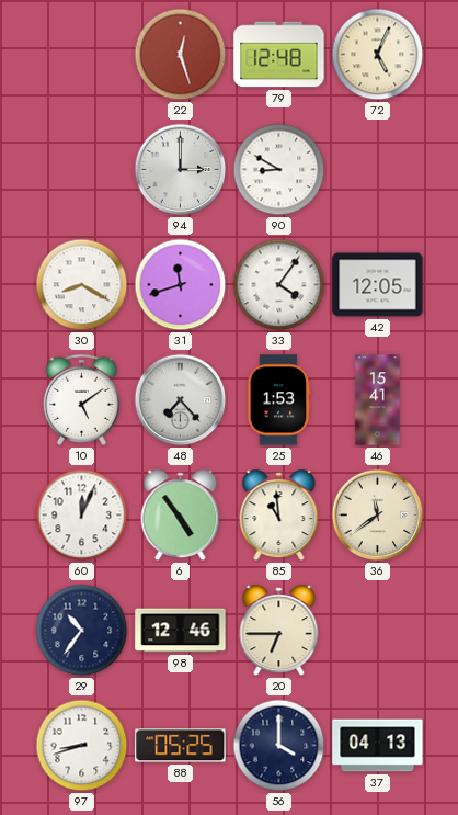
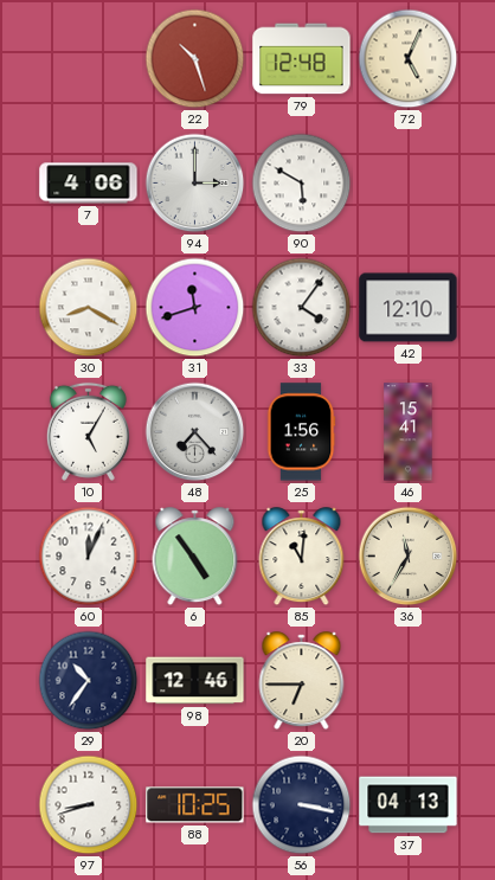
22: 12:27 -> 10:27
7: none -> 4:06
90: 8:50 -> 5:50
42: 12:05 -> 12:10
10: 5:09 -> 5:05
25: 1:53 -> 1:56
85: 10:59 -> 11:01
36: 11:39 -> 11:35
88: 05:25 -> 10:25
56: 4:00 -> 3:17
